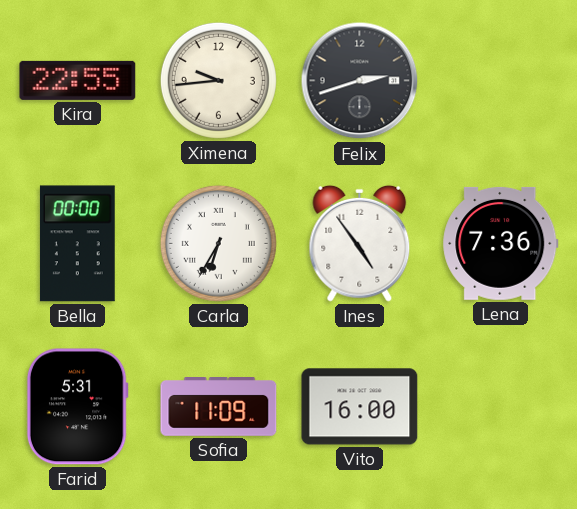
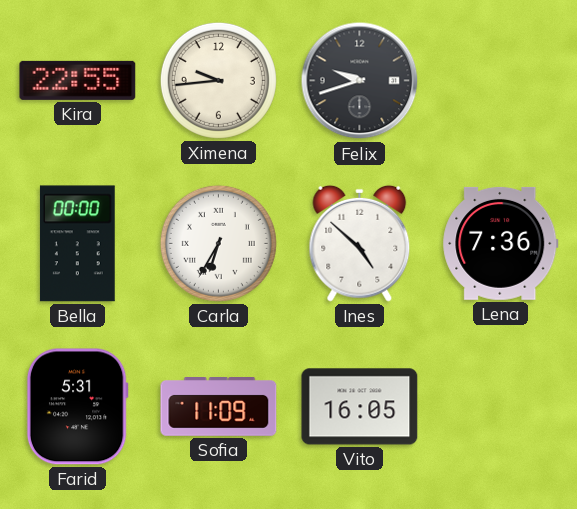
Felix: 2:42 -> 9:42
Ines: 4:54 -> 4:52
Vito: 16:00 -> 16:05
